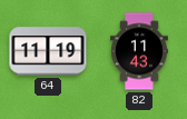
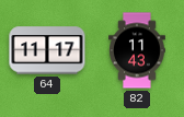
64: 11:19 -> 11:17
